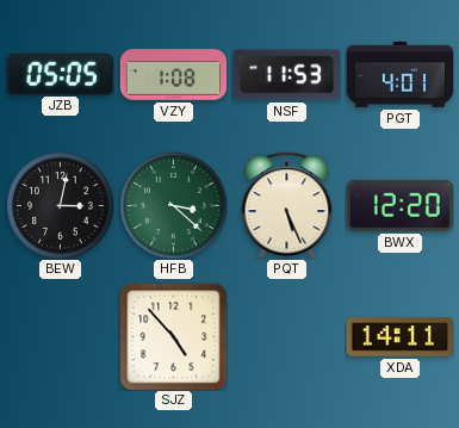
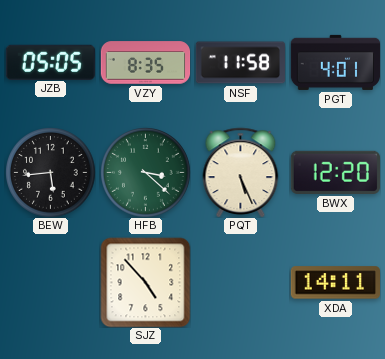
VZY: 1:08 -> 8:35
NSF: 11:53 -> 11:58
BEW: 3:02 -> 5:44
